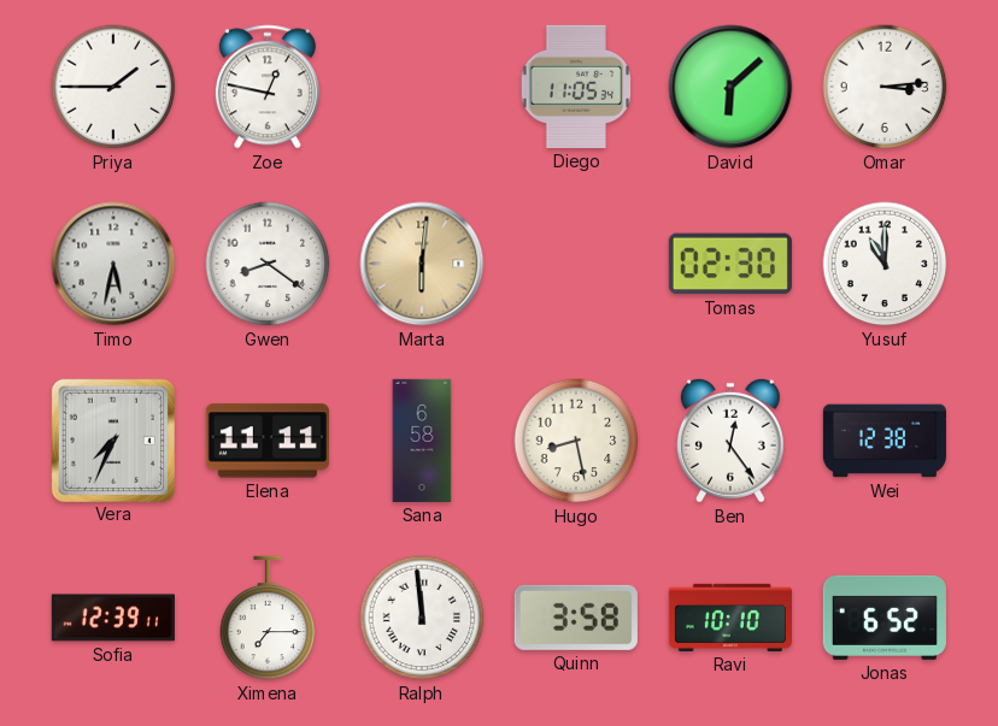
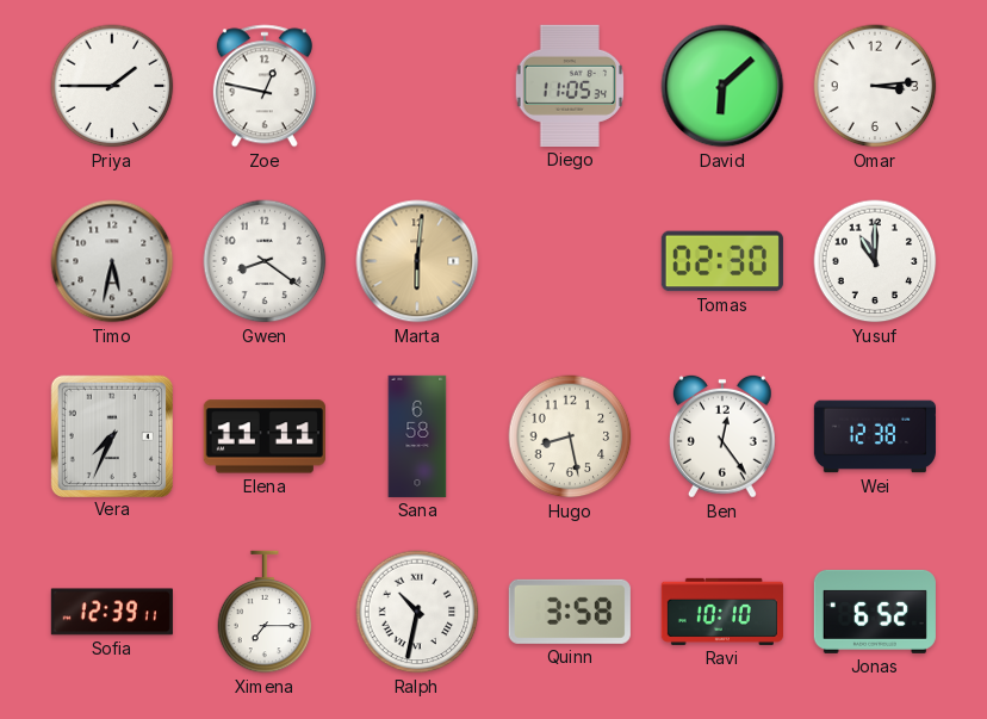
Ralph: 11:59 -> 10:32
